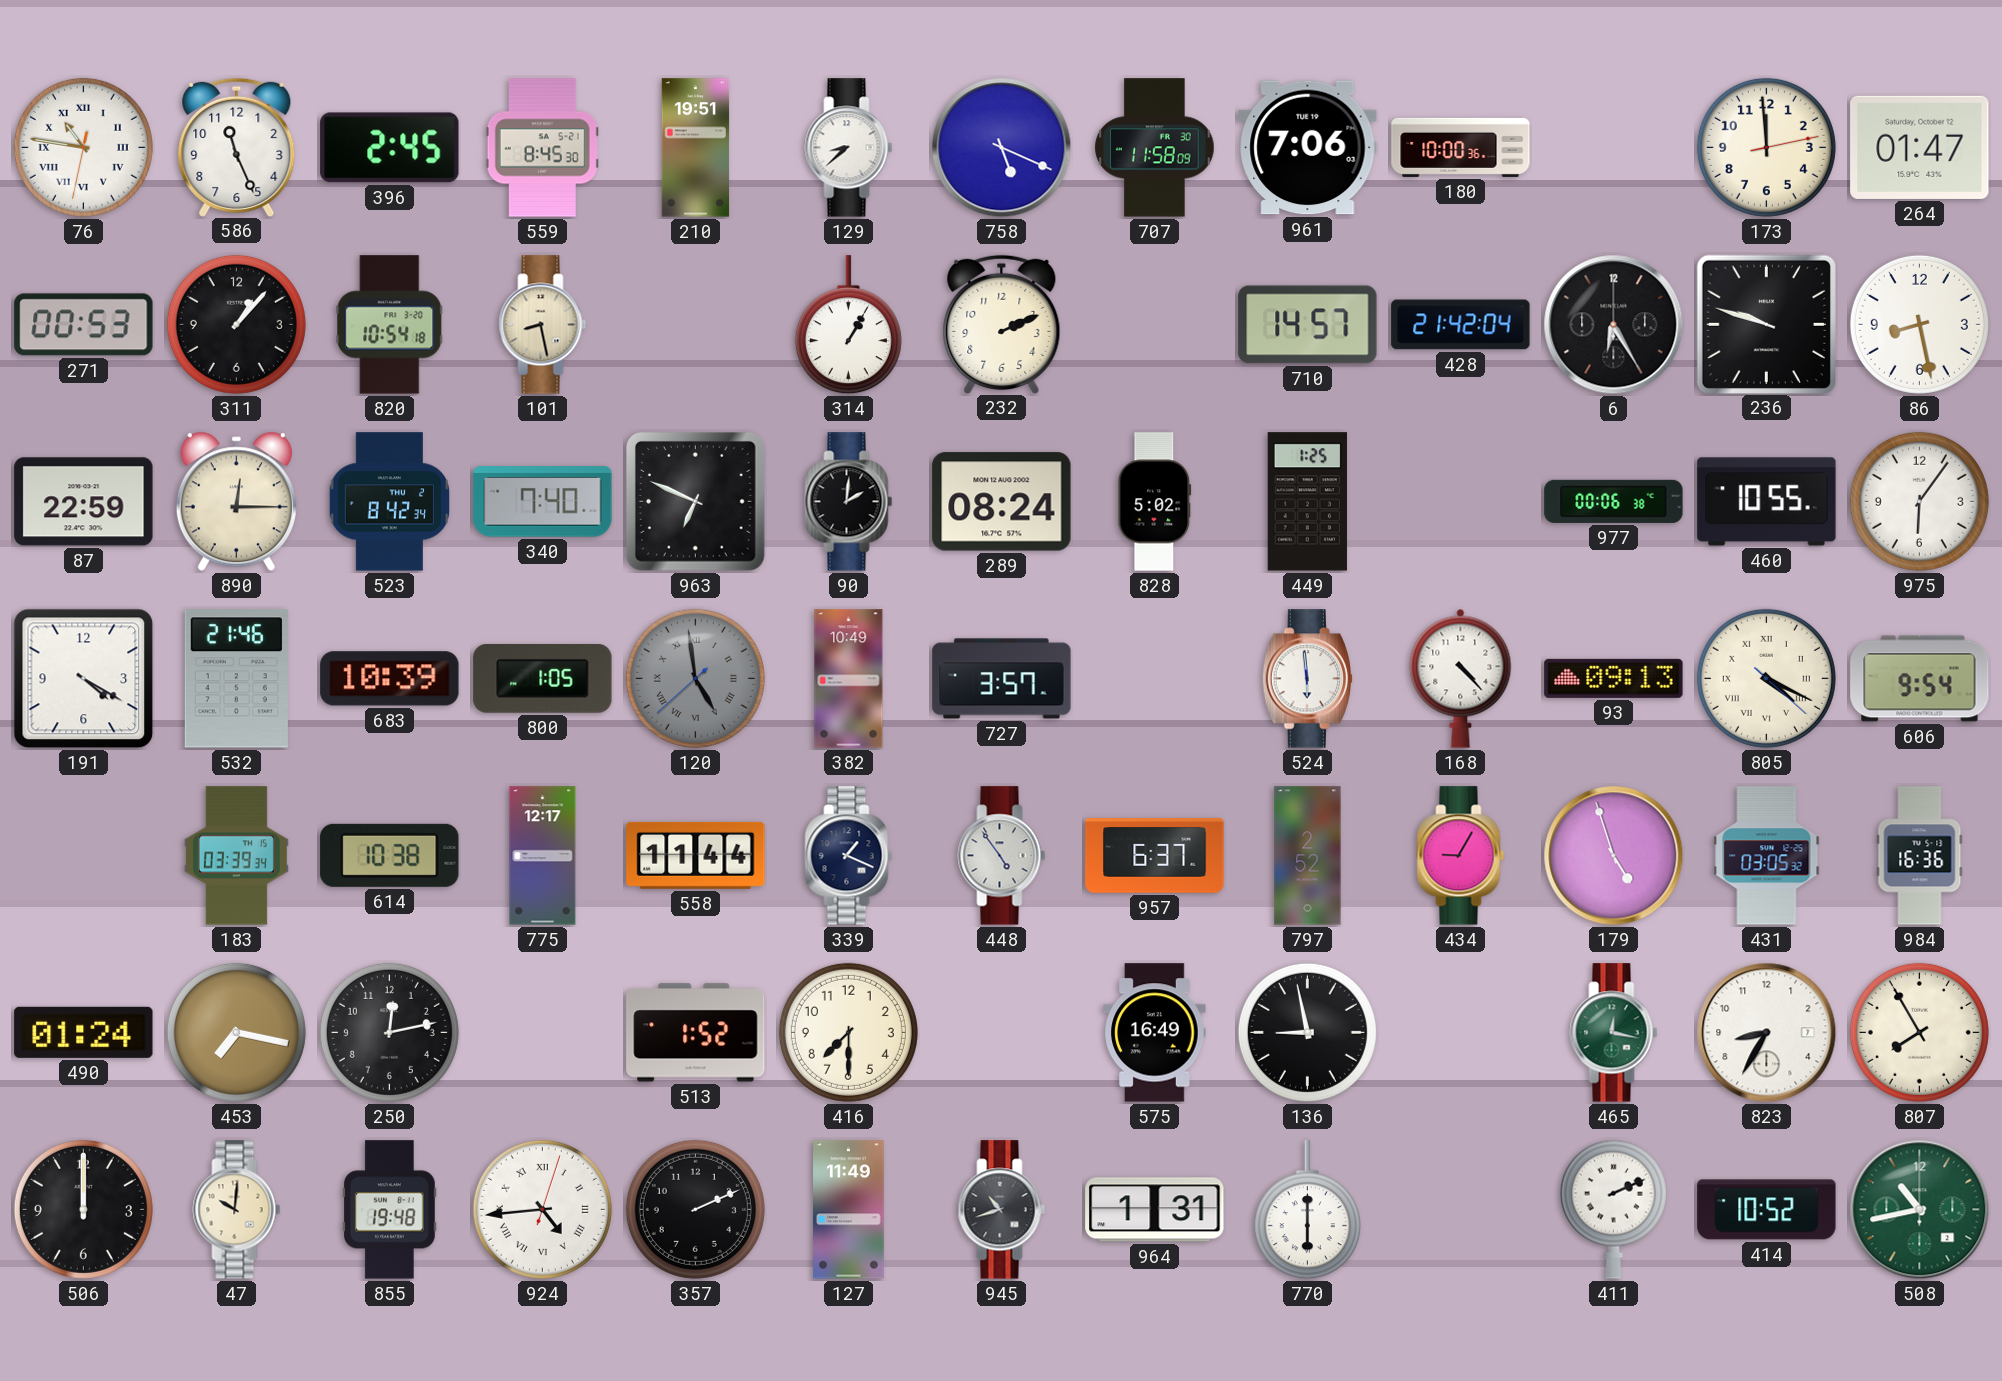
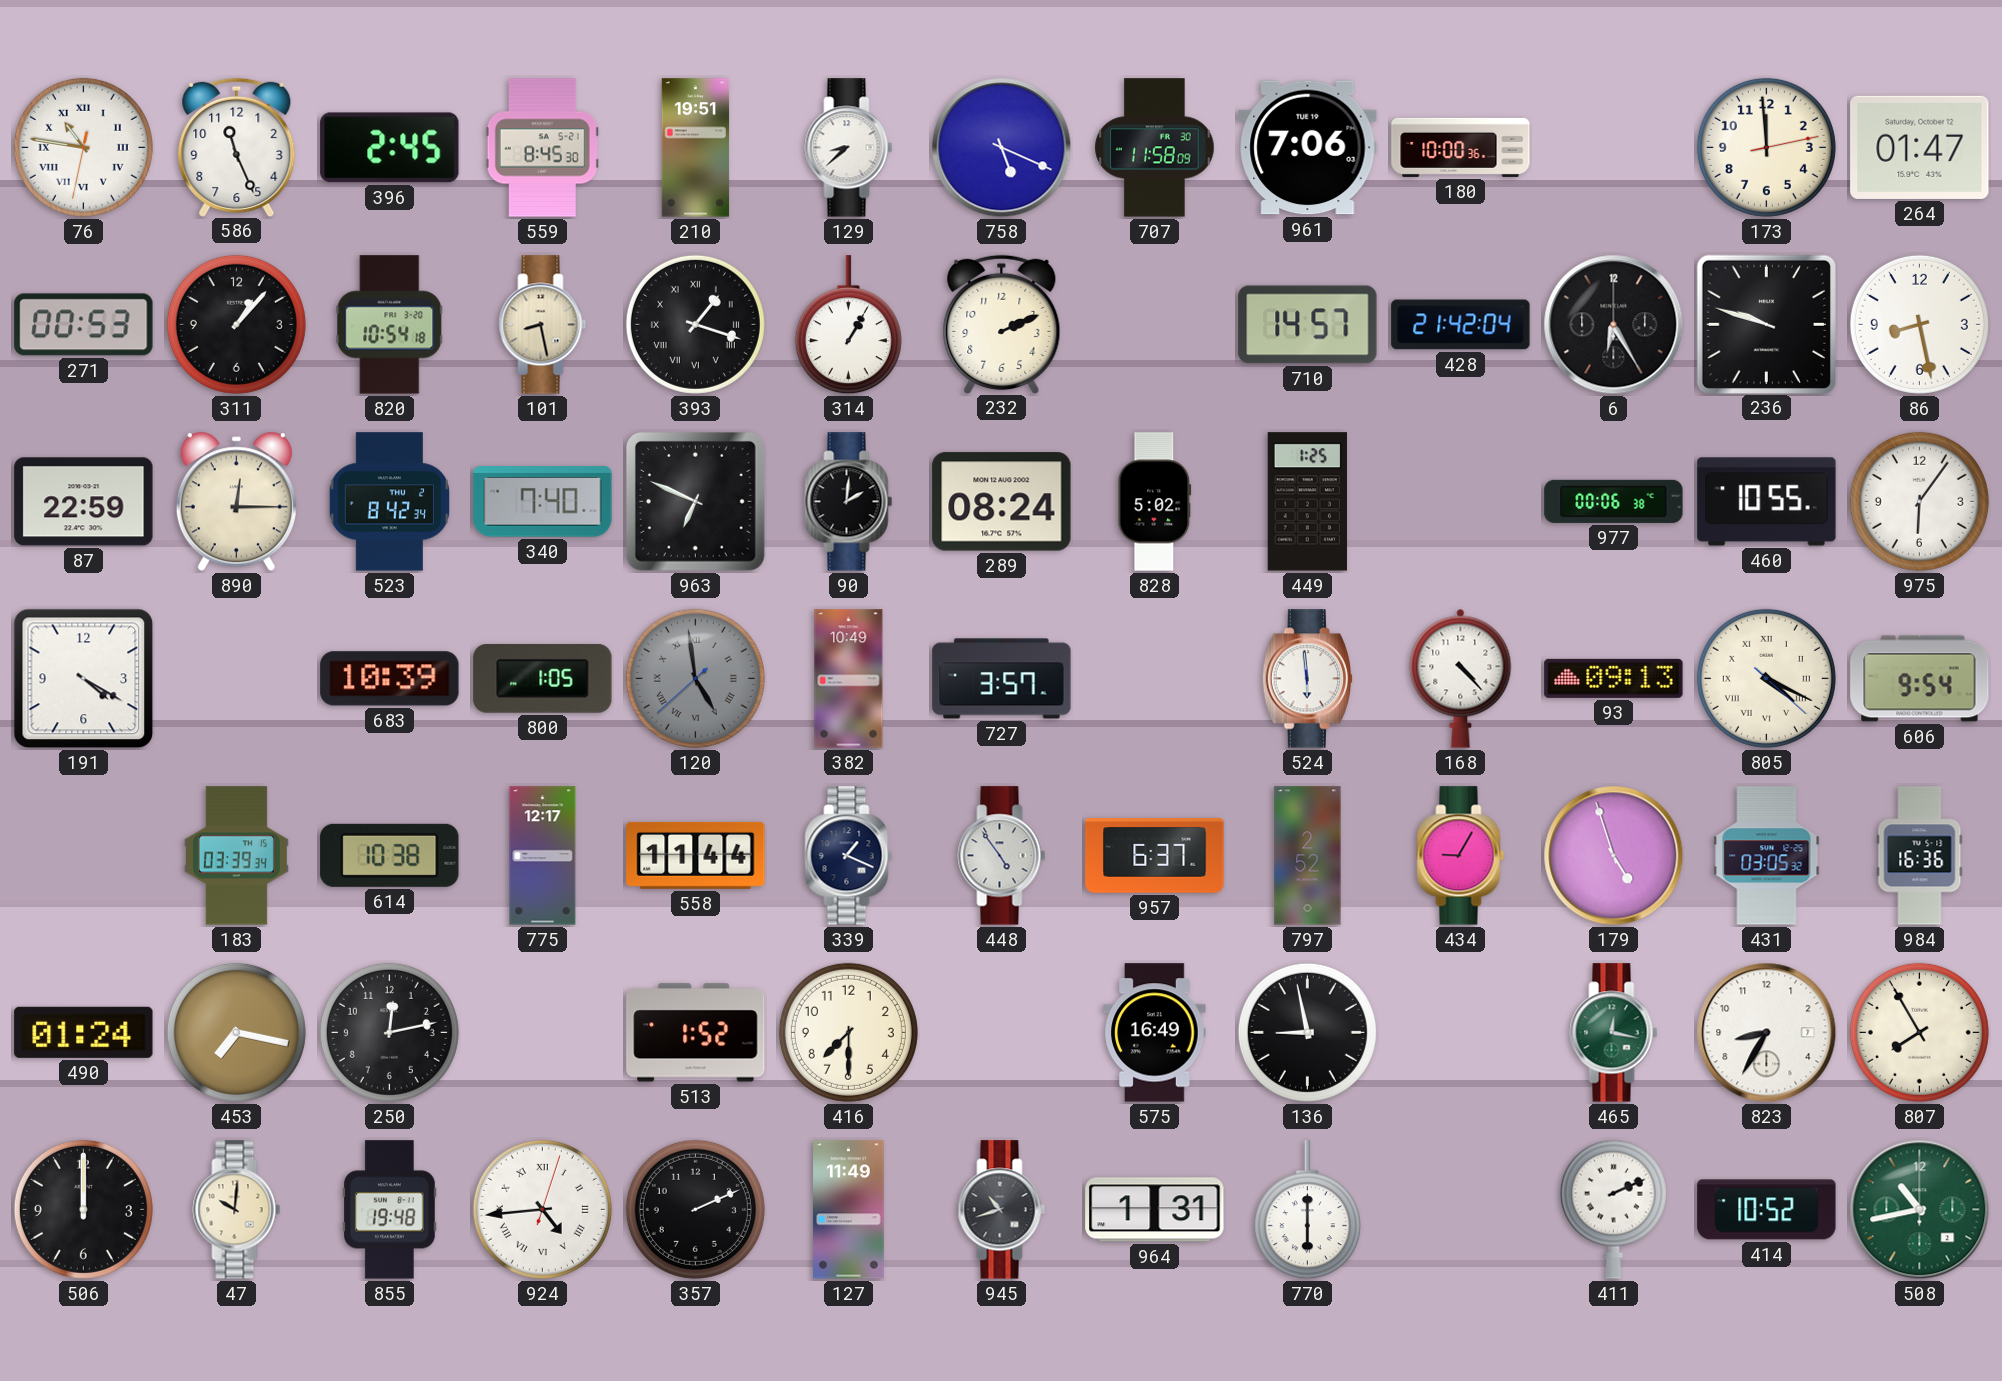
393: none -> 1:18
532: 21:46 -> none
